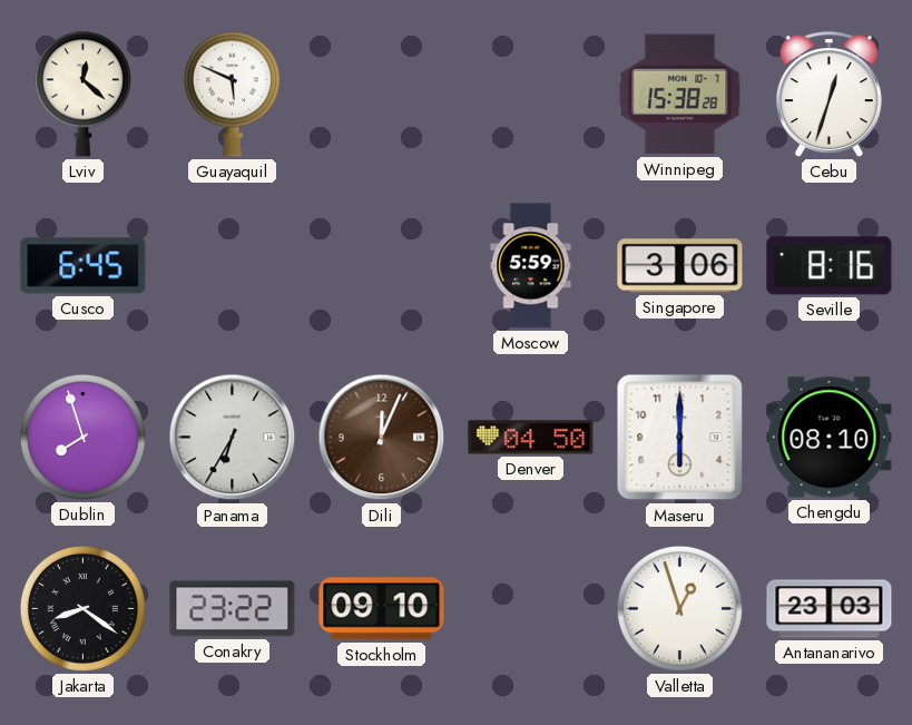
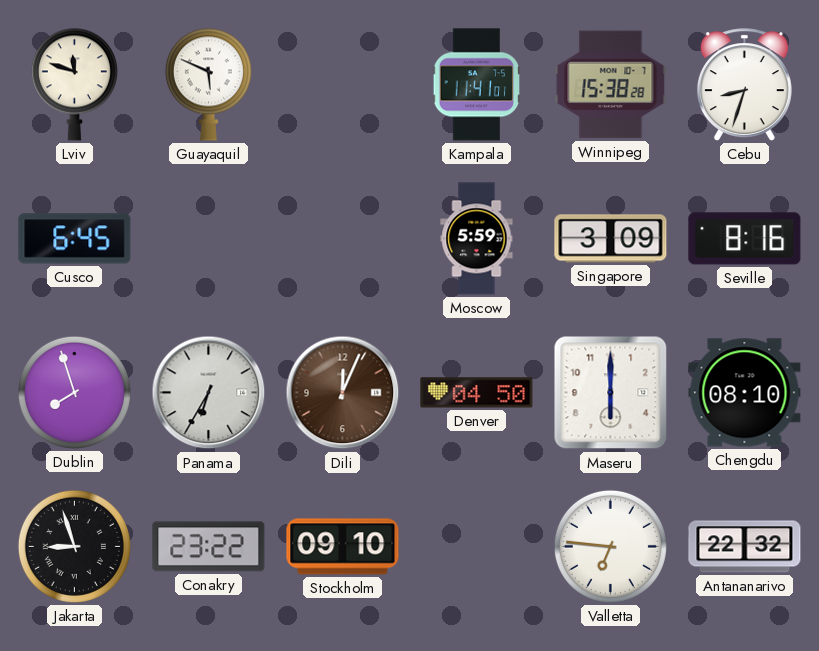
Lviv: 12:22 -> 11:48
Kampala: none -> 11:41
Cebu: 12:33 -> 8:33
Singapore: 3:06 -> 3:09
Jakarta: 8:21 -> 8:57
Valletta: 12:57 -> 6:46
Antananarivo: 23:03 -> 22:32
